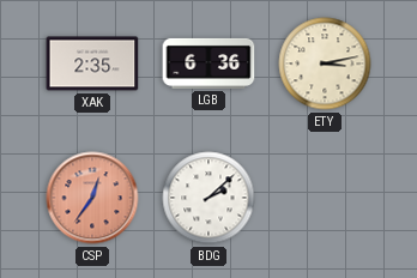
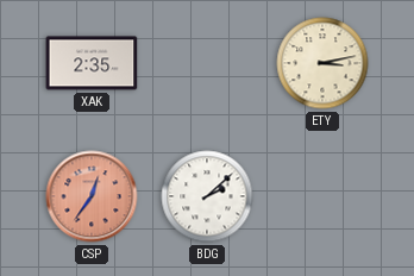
LGB: 6:36 -> none
